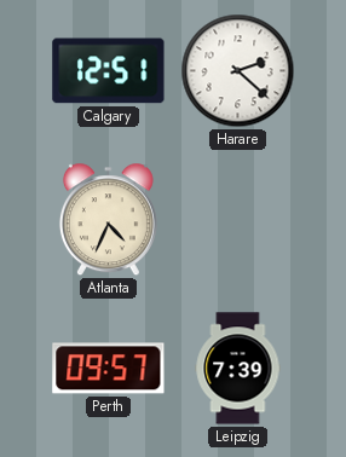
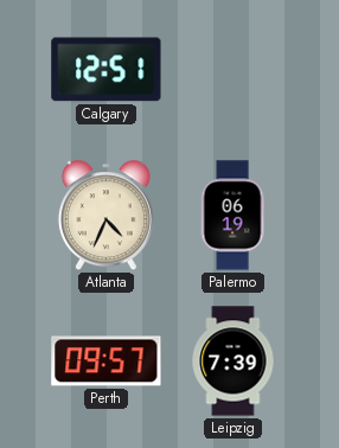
Harare: 2:22 -> none
Palermo: none -> 06:19
